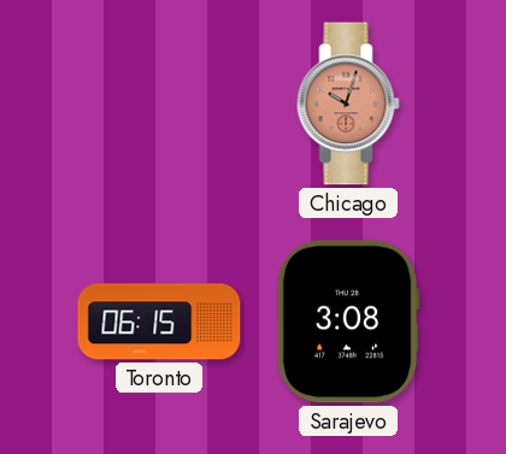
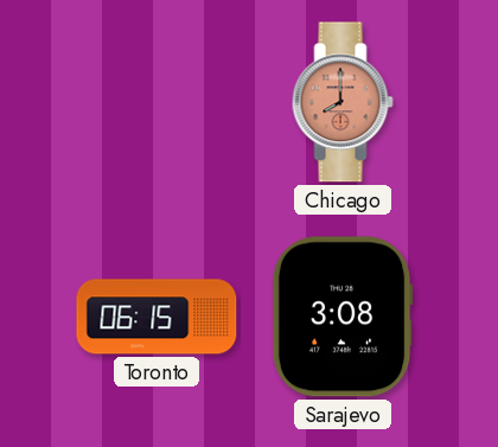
Chicago: 10:03 -> 8:00
